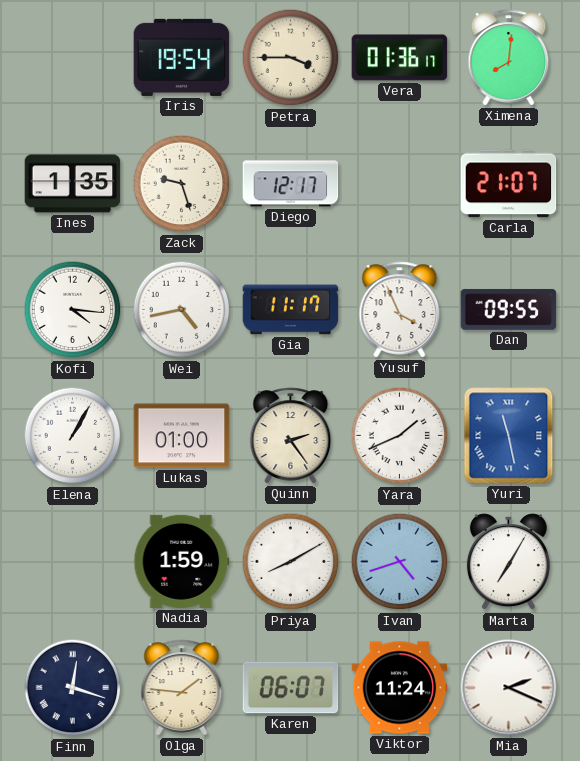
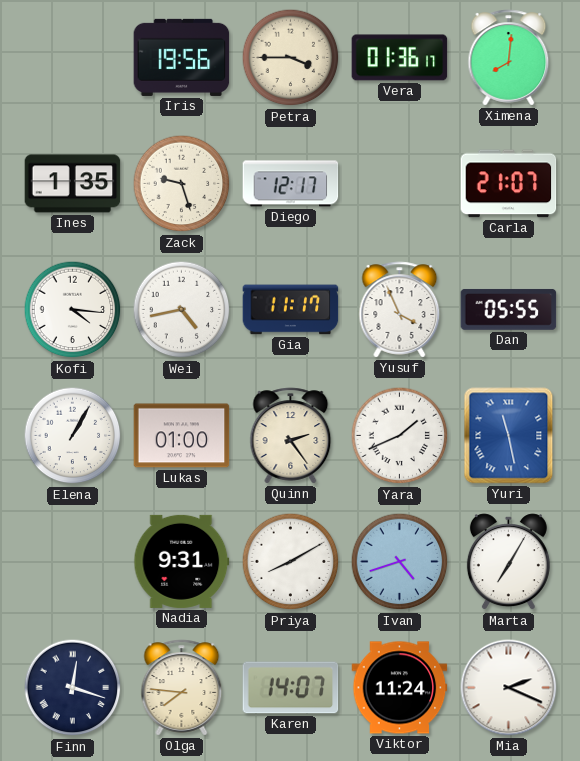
Iris: 19:54 -> 19:56
Dan: 09:55 -> 05:55
Nadia: 1:59 -> 9:31
Olga: 1:46 -> 7:46
Karen: 06:07 -> 14:07
